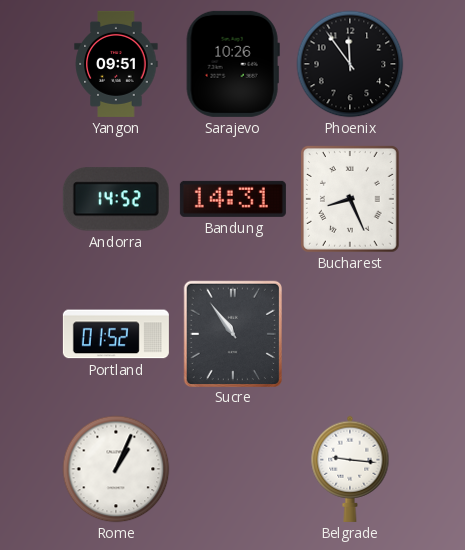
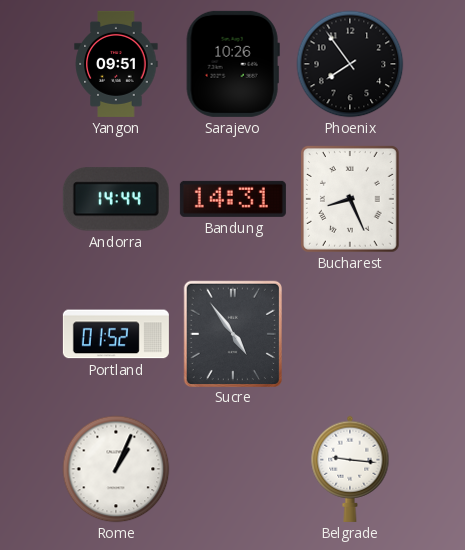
Phoenix: 11:54 -> 7:54
Andorra: 14:52 -> 14:44
Sucre: 10:54 -> 4:54
